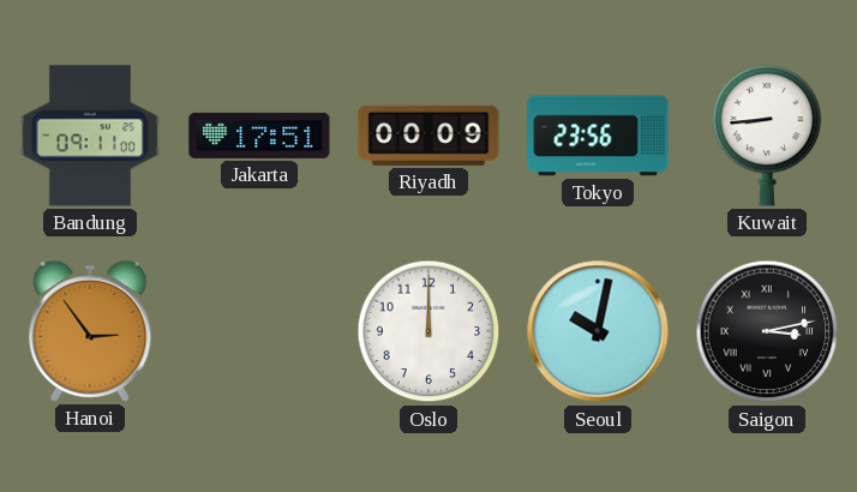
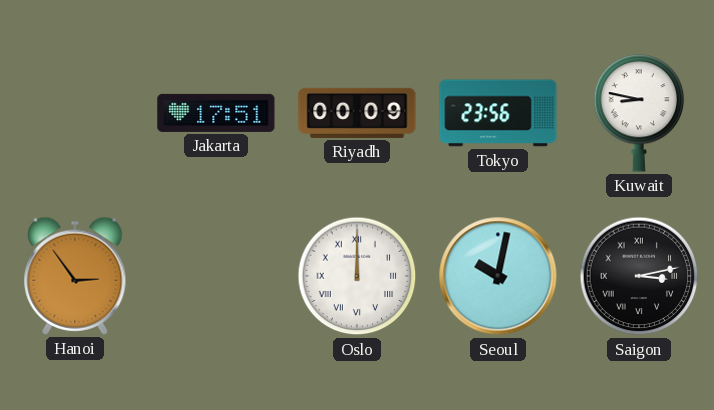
Bandung: 09:11 -> none
Kuwait: 8:44 -> 8:47
Oslo numerals: Arabic -> Roman
